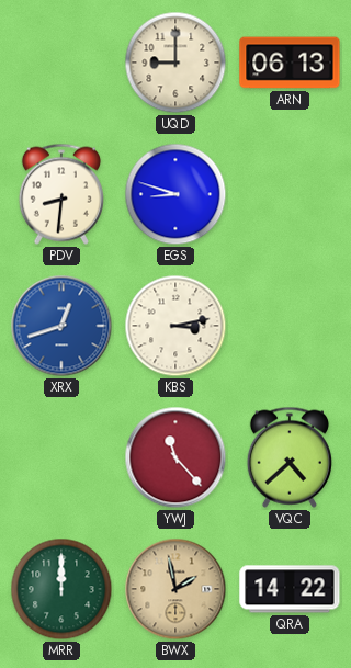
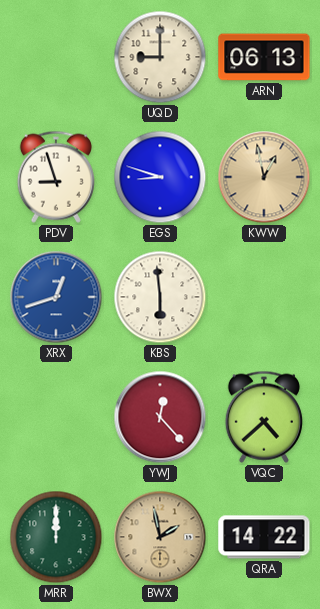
PDV: 8:31 -> 8:57
KWW: none -> 12:58
KBS: 3:13 -> 5:59
YWJ: 11:23 -> 12:23
